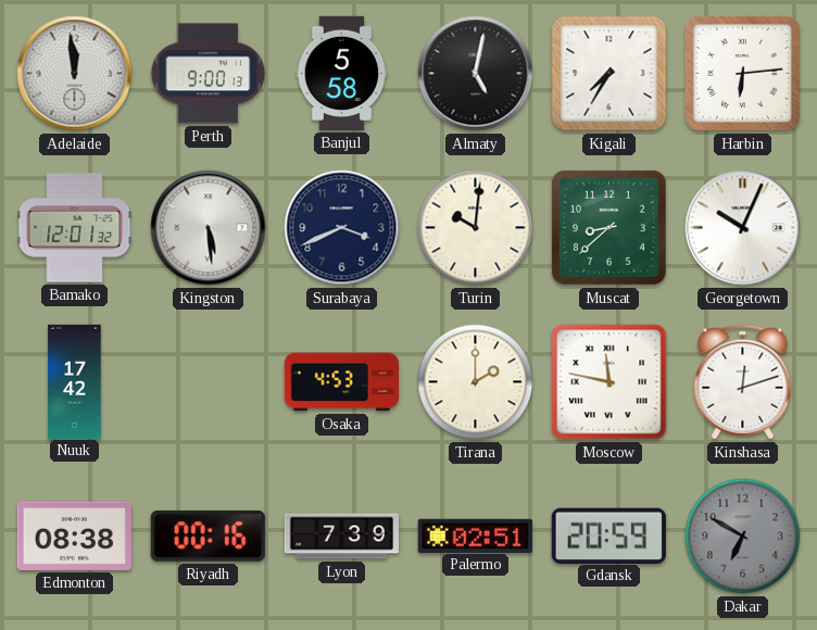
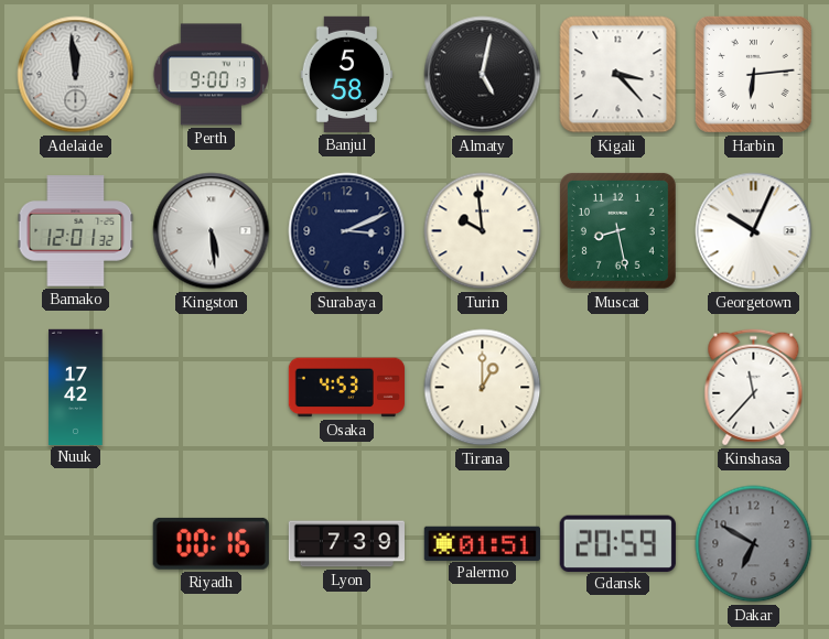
Kigali: 7:35 -> 3:23
Surabaya: 3:41 -> 3:11
Turin: 10:01 -> 9:59
Muscat: 8:38 -> 8:28
Tirana: 2:00 -> 1:00
Moscow: 11:47 -> none
Kinshasa: 12:12 -> 11:37
Edmonton: 08:38 -> none
Palermo: 02:51 -> 01:51
